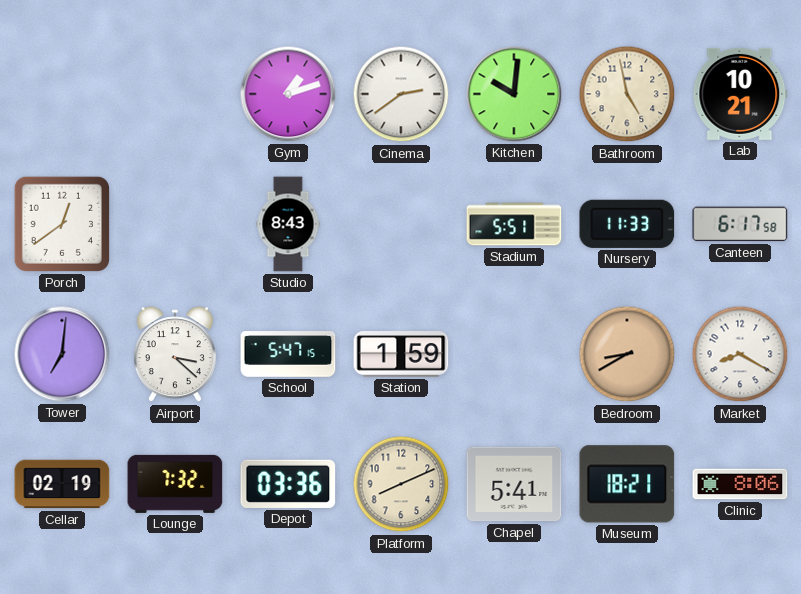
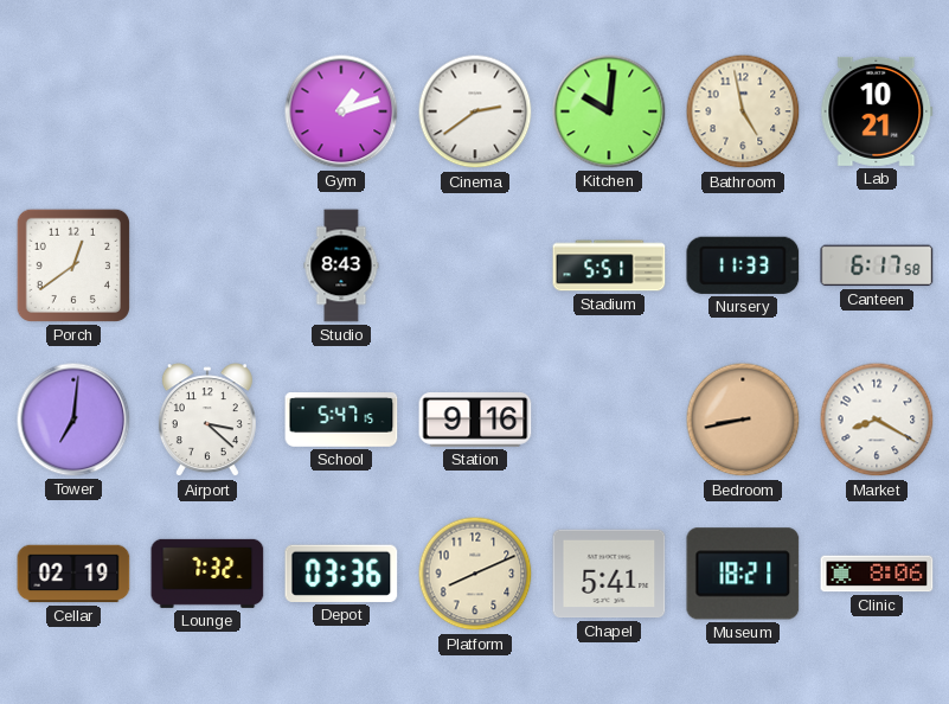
Station: 1:59 -> 9:16
Bedroom: 8:40 -> 8:43
